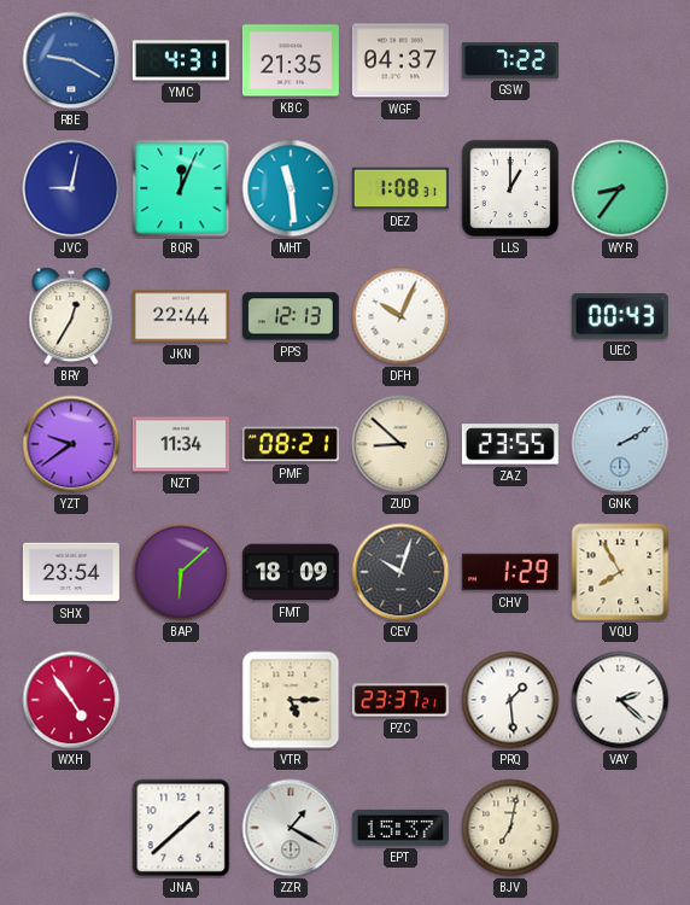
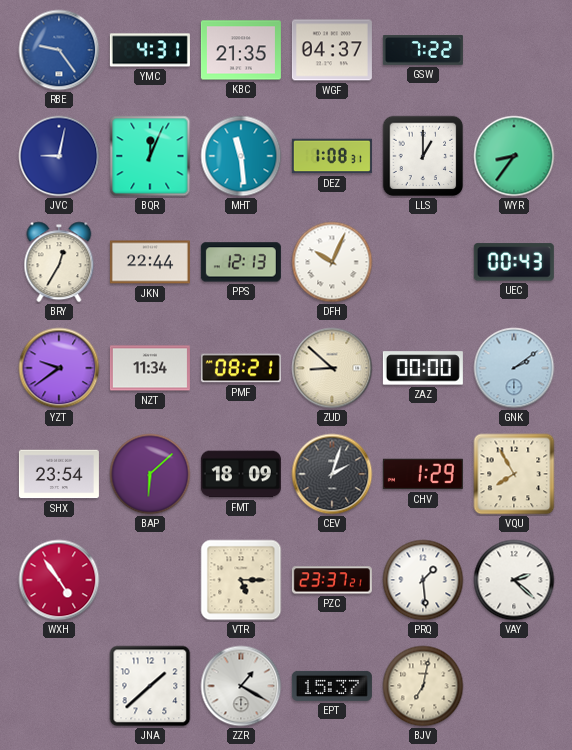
RBE: 9:20 -> 9:24
ZAZ: 23:55 -> 00:00
GNK: 2:10 -> 2:09
CEV: 10:03 -> 2:03
